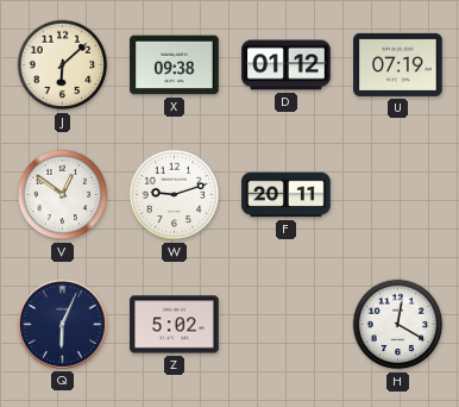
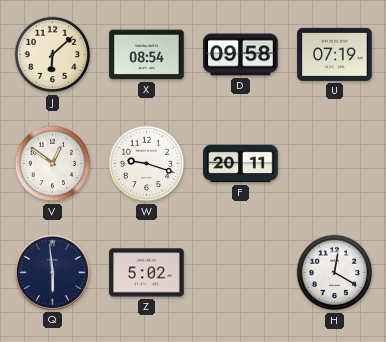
X: 09:38 -> 08:54
D: 01:12 -> 09:58
W: 9:12 -> 9:18
Q: 6:04 -> 5:59
